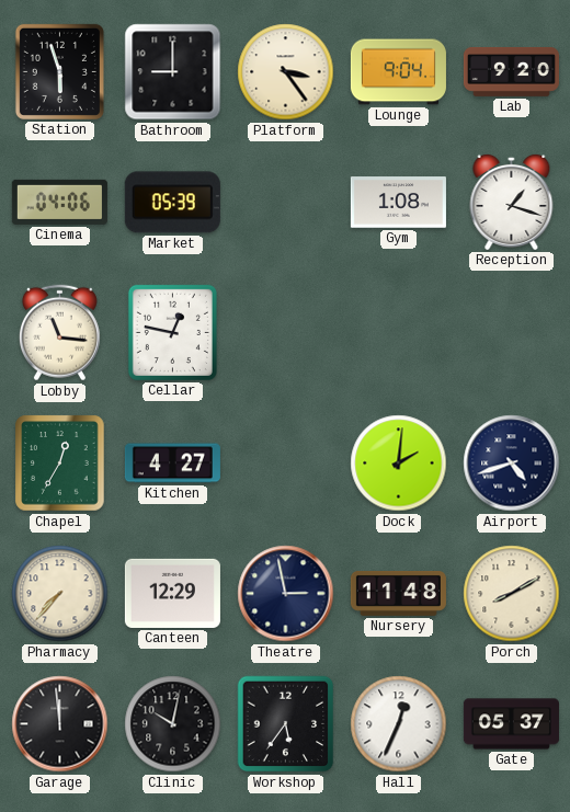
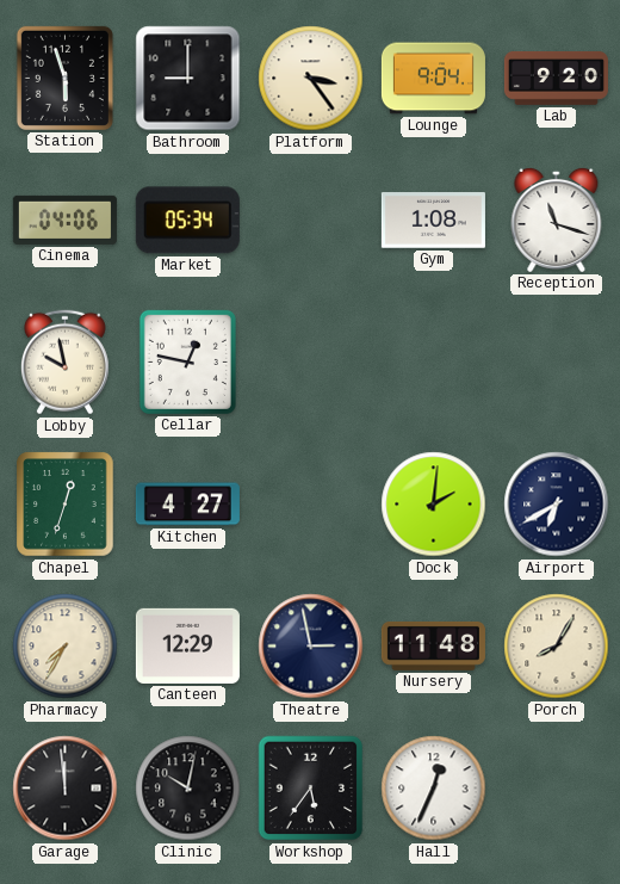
Market: 05:39 -> 05:34
Reception: 1:18 -> 11:18
Lobby: 11:16 -> 9:58
Chapel: 12:35 -> 12:33
Airport: 4:42 -> 6:40
Pharmacy: 7:37 -> 7:35
Porch: 8:10 -> 8:05
Gate: 05:37 -> none
